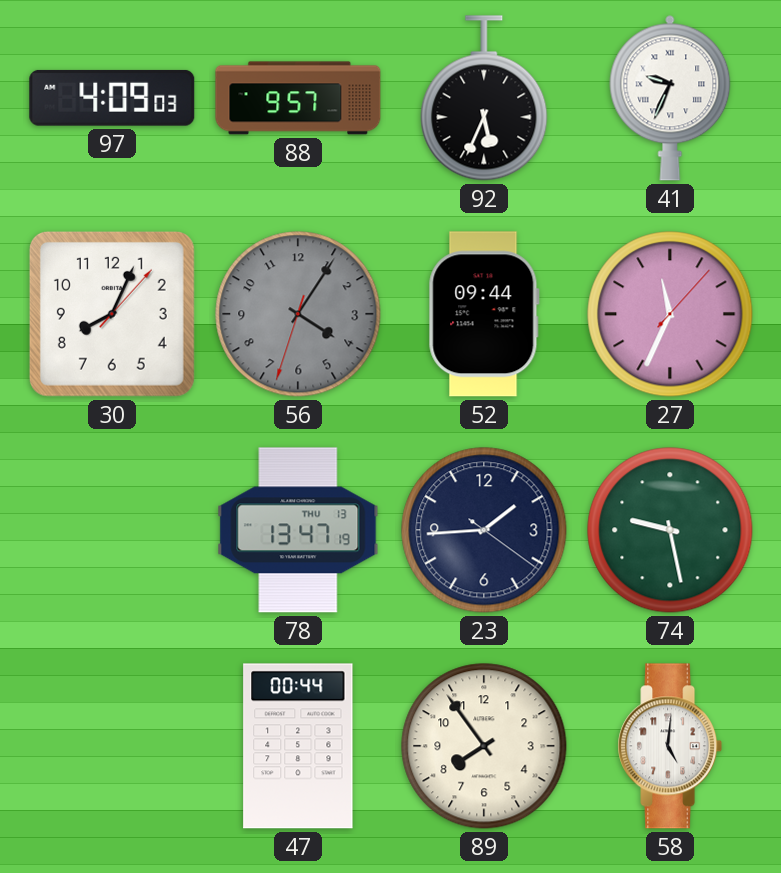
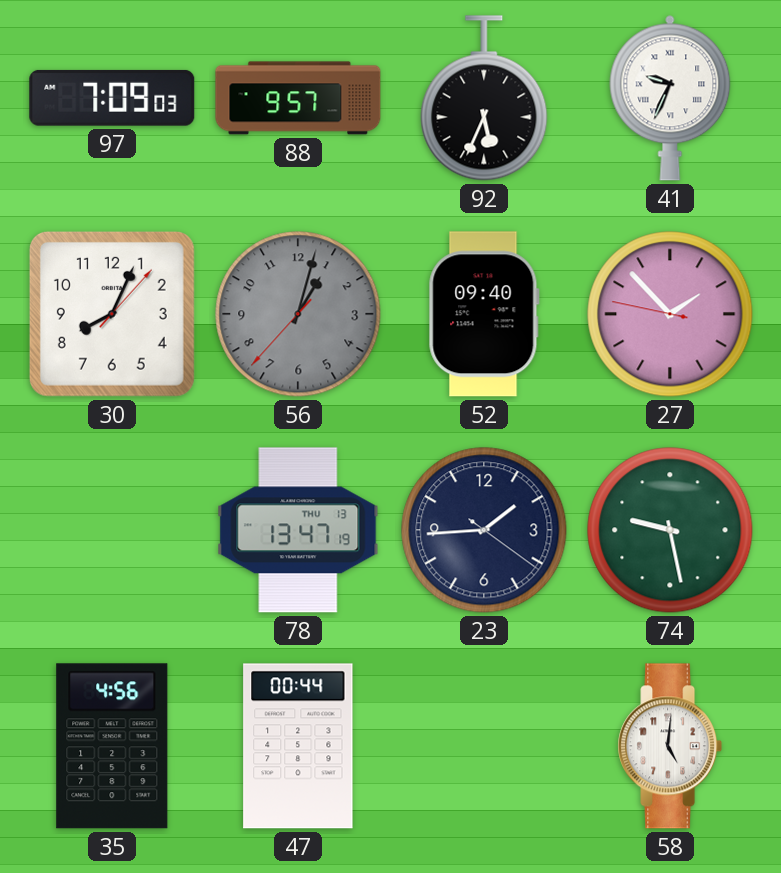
97: 4:09 -> 7:09
56: 4:05 -> 1:02
52: 09:44 -> 09:40
27: 11:34 -> 1:52
35: none -> 4:56
89: 7:54 -> none
